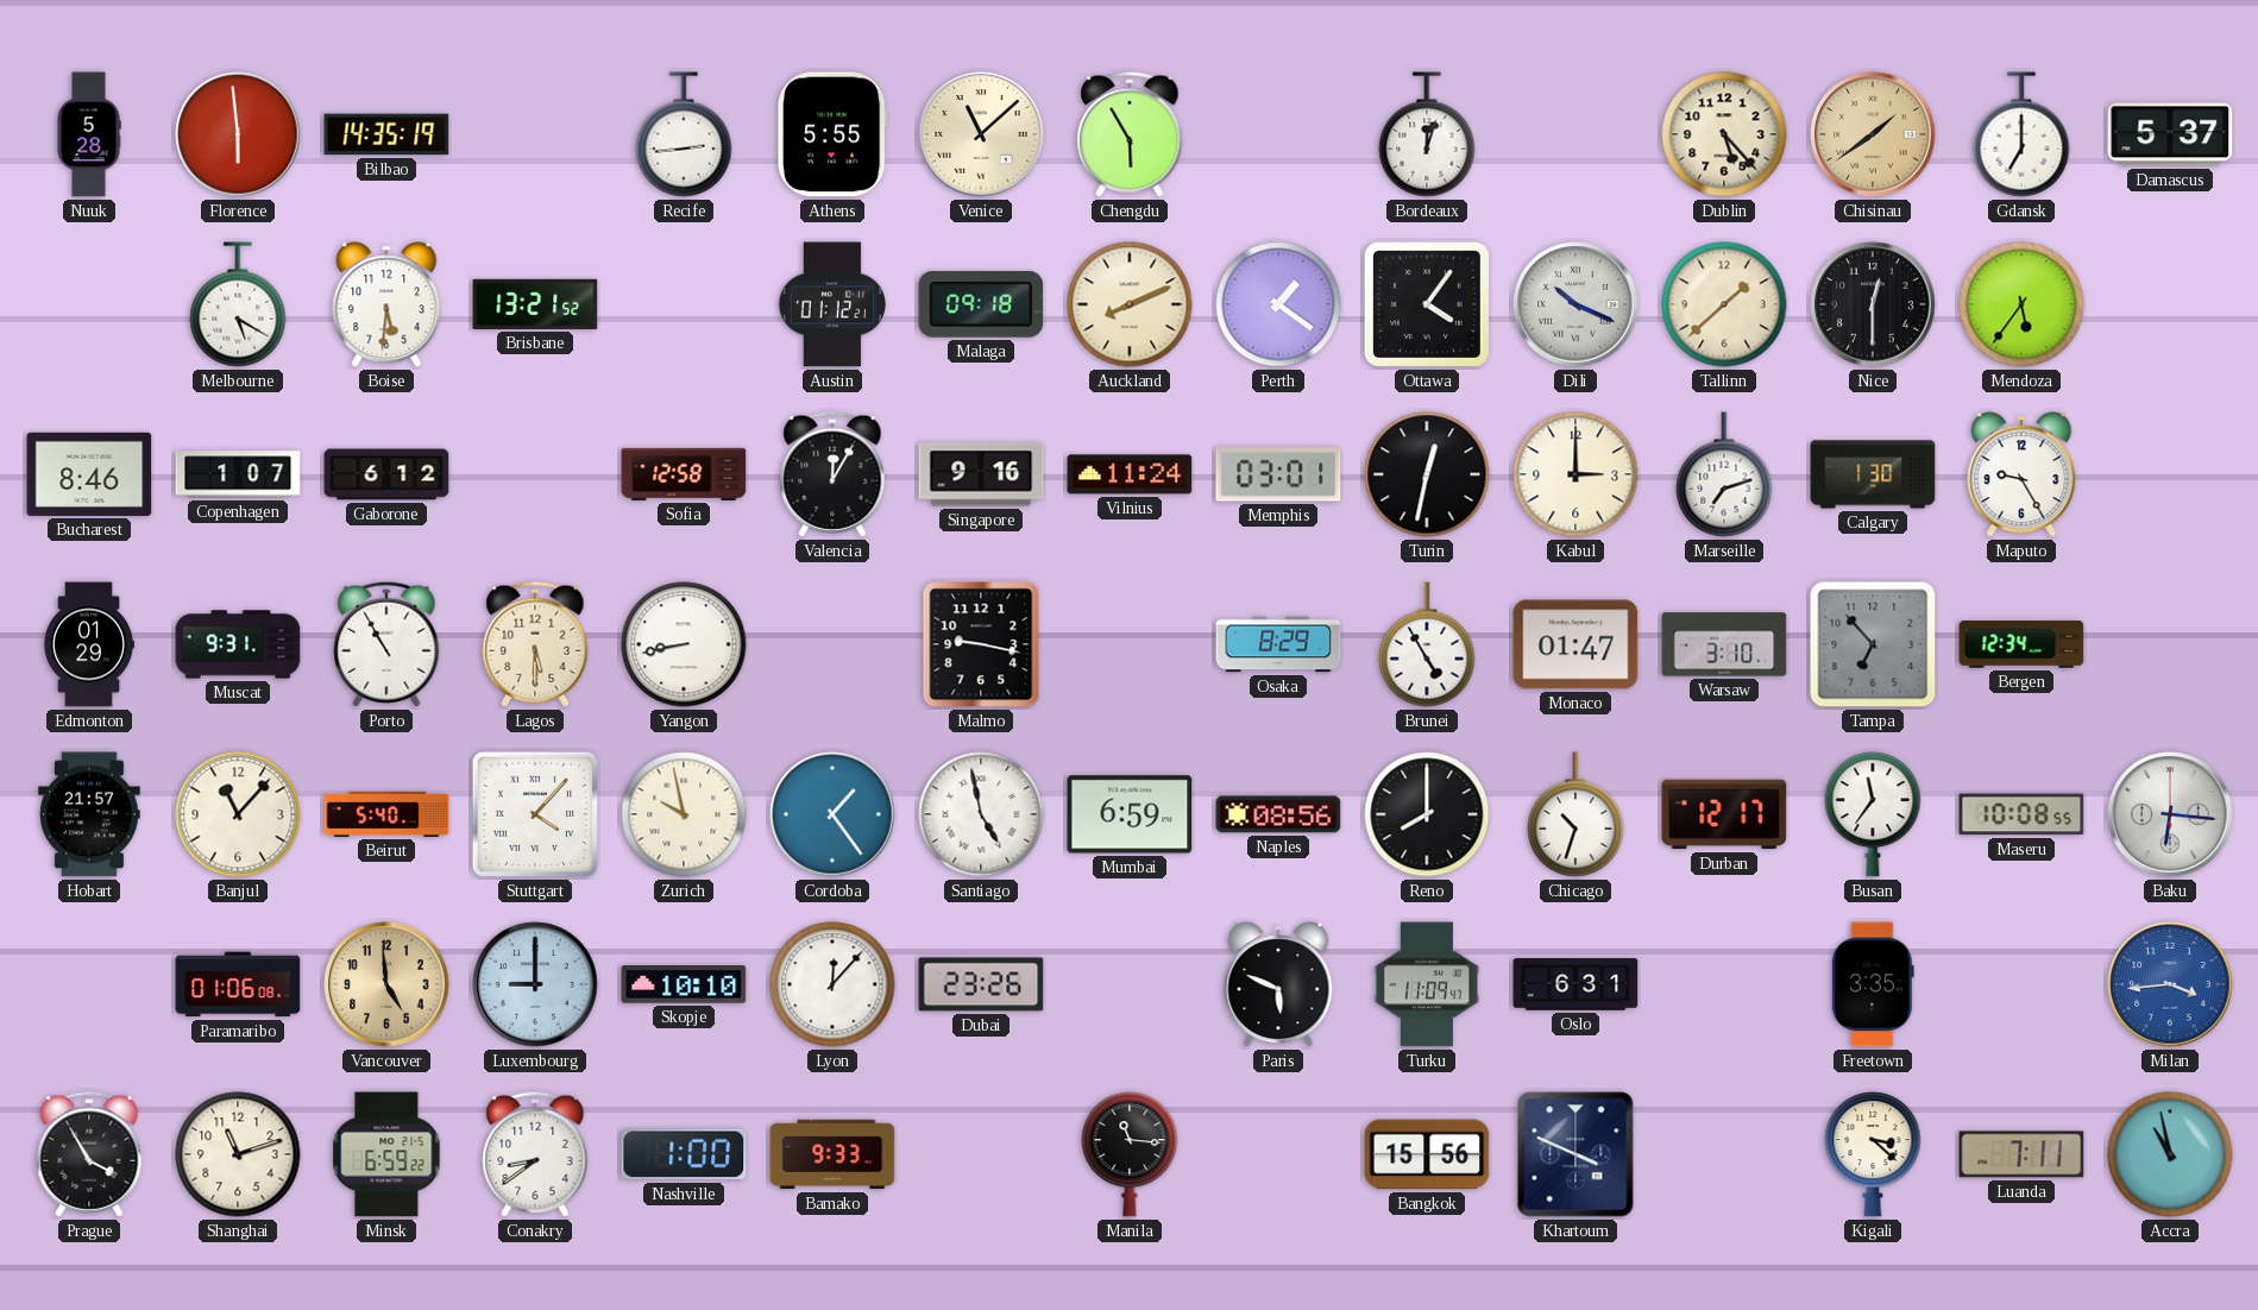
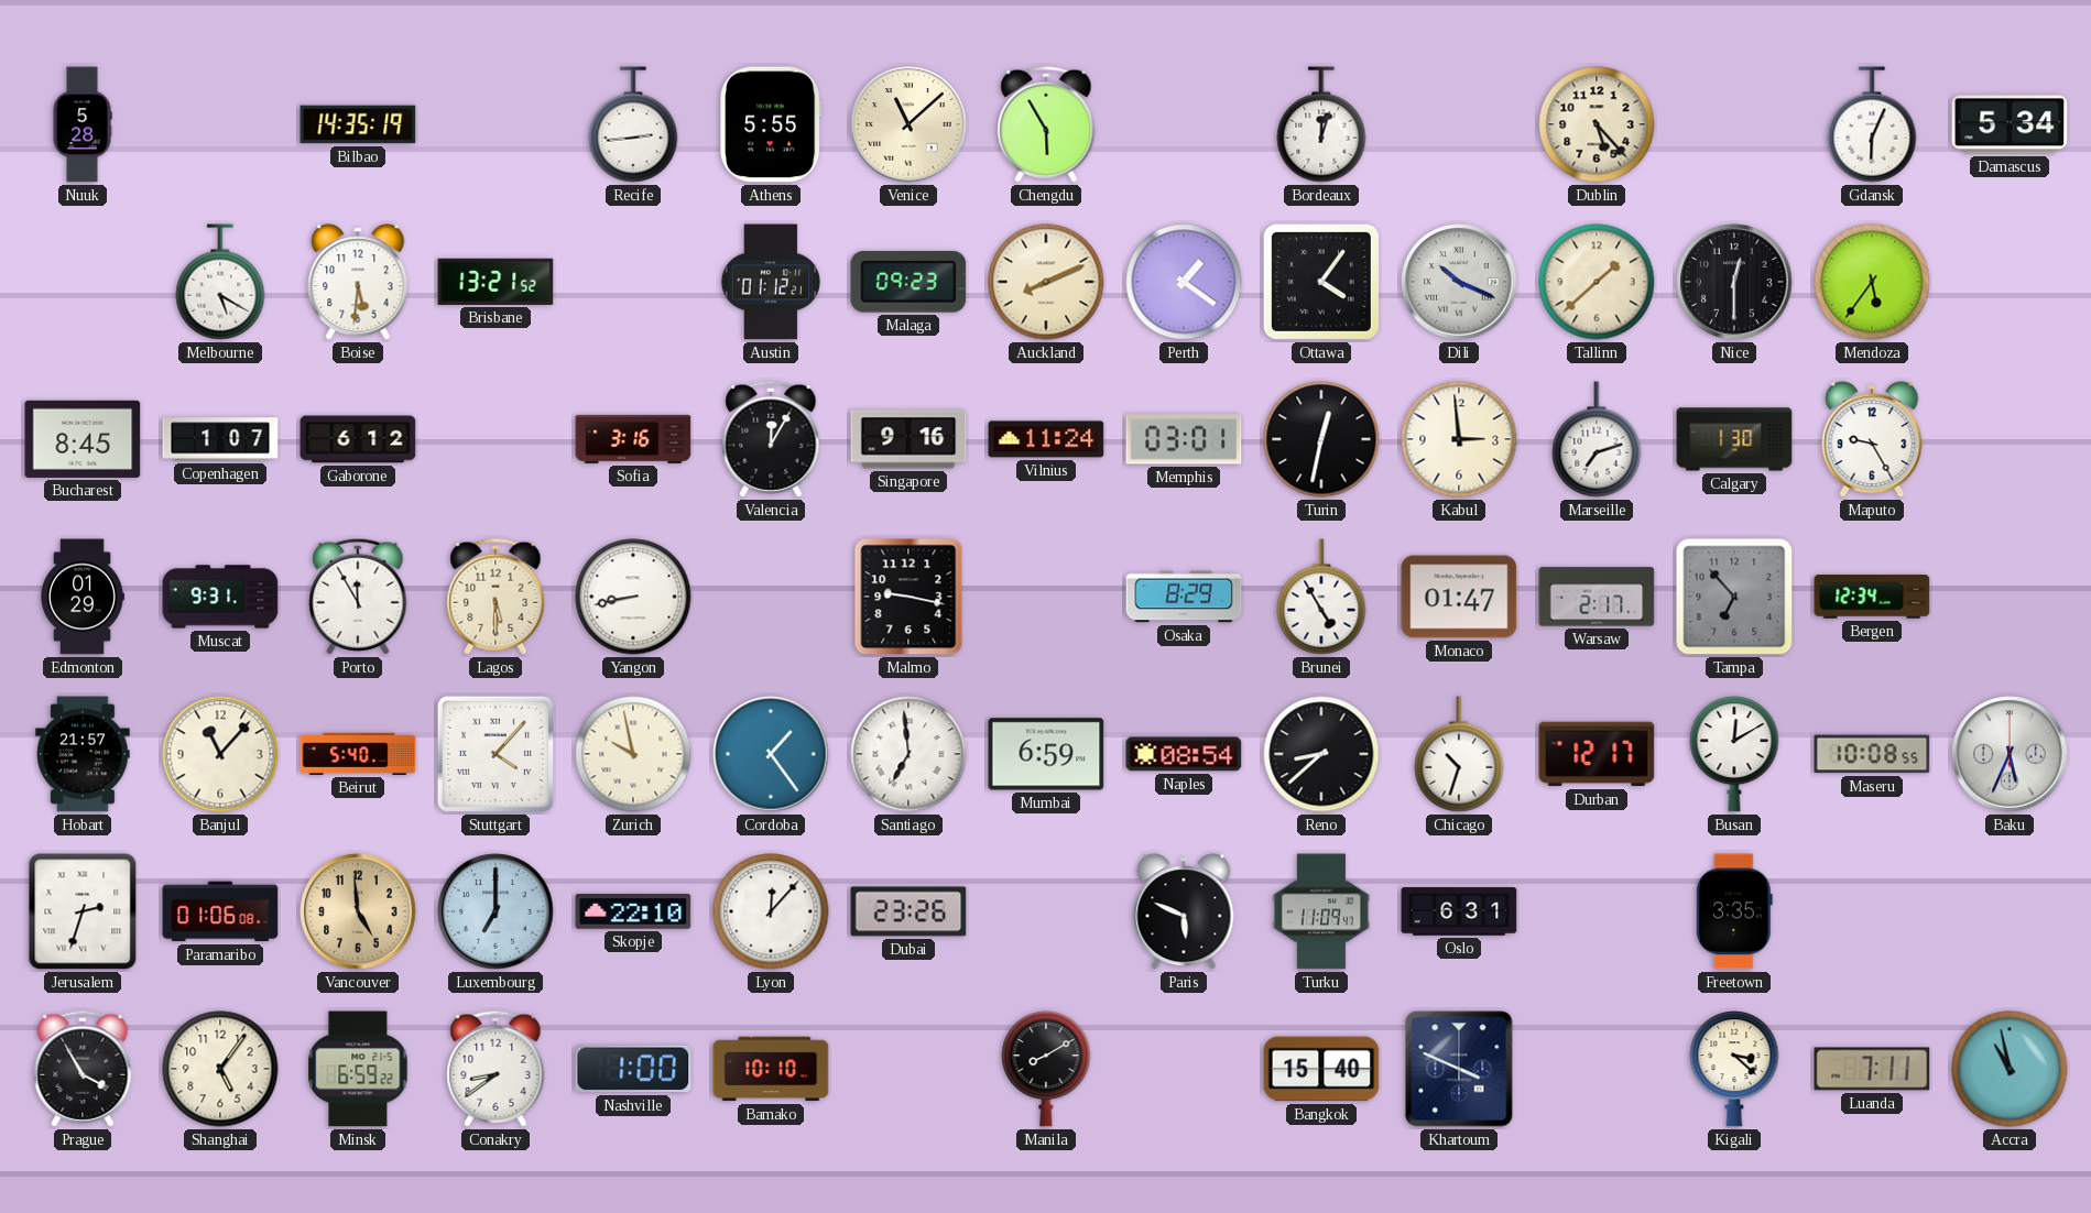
Florence: 5:59 -> none
Chisinau: 1:39 -> none
Gdansk: 7:00 -> 6:04
Damascus: 5:37 -> 5:34
Malaga: 09:18 -> 09:23
Bucharest: 8:46 -> 8:45
Sofia: 12:58 -> 3:16
Kabul: 3:00 -> 2:59
Porto: 10:55 -> 11:55
Warsaw: 3:10 -> 2:17
Santiago: 4:58 -> 6:59
Naples: 08:56 -> 08:54
Reno: 8:00 -> 8:38
Busan: 11:36 -> 12:10
Baku: 6:16 -> 5:34
Jerusalem: none -> 2:33
Luxembourg: 9:00 -> 7:00
Skopje: 10:10 -> 22:10
Milan: 3:44 -> none
Shanghai: 11:12 -> 5:06
Bamako: 9:33 -> 10:10
Manila: 11:16 -> 8:10
Bangkok: 15:56 -> 15:40
